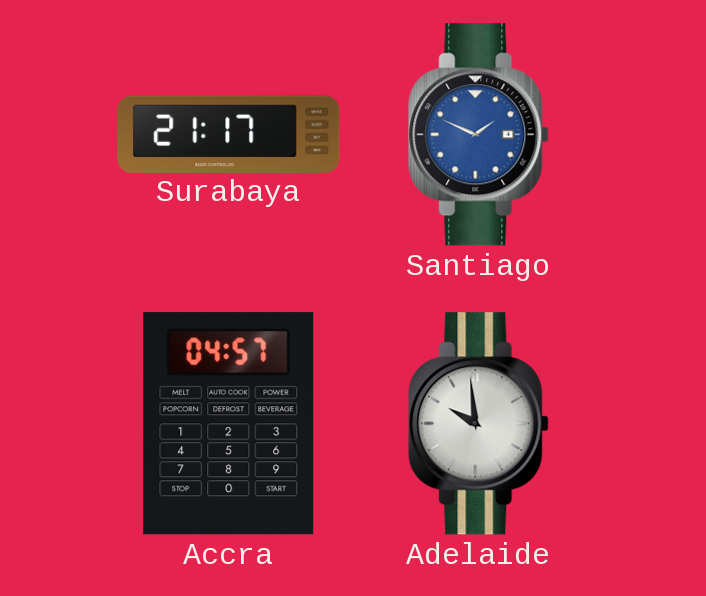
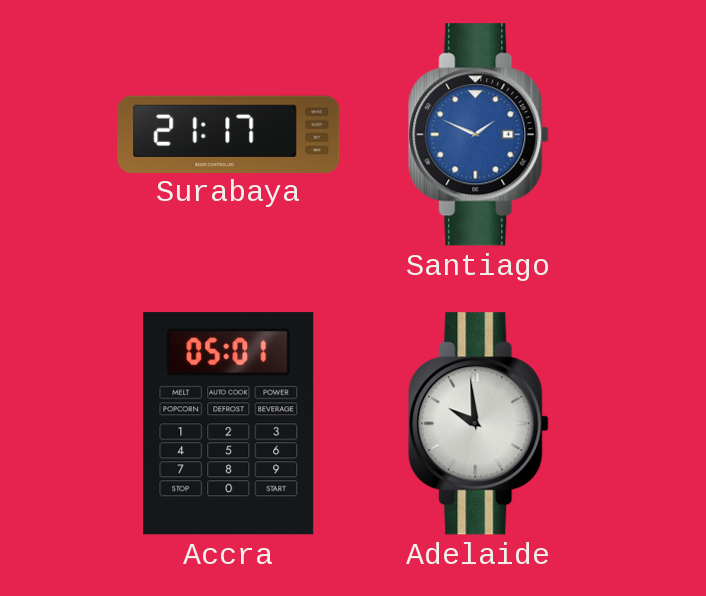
Accra: 04:57 -> 05:01
